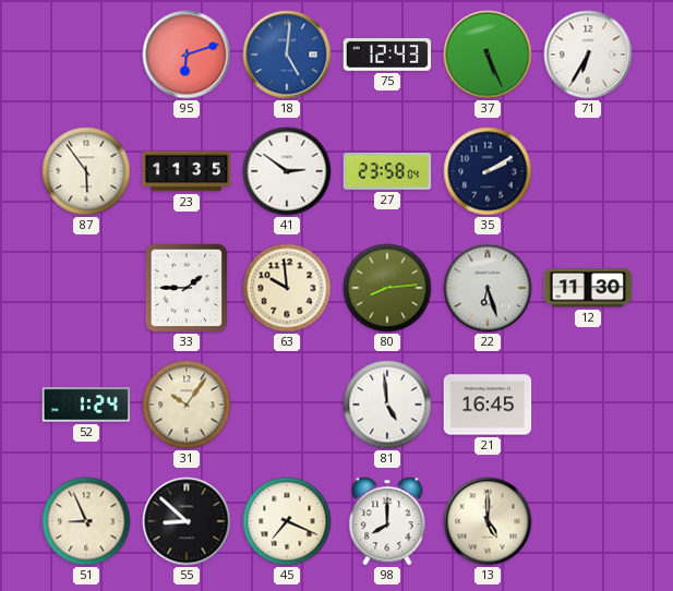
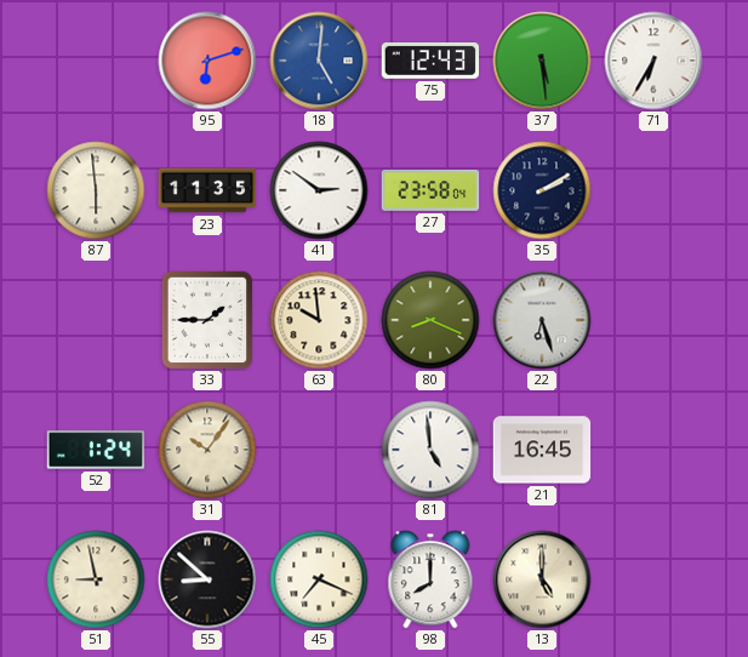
37: 5:26 -> 5:29
87: 5:54 -> 5:59
80: 8:14 -> 8:19
12: 11:30 -> none
51: 8:56 -> 8:58
